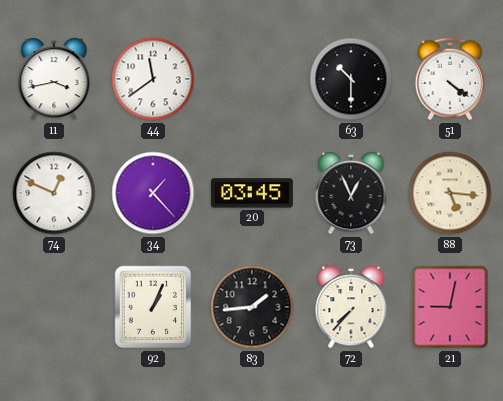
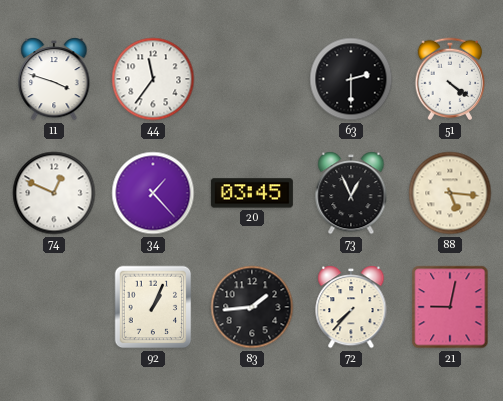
11: 3:43 -> 3:48
44: 11:39 -> 11:36
63: 10:30 -> 2:30
